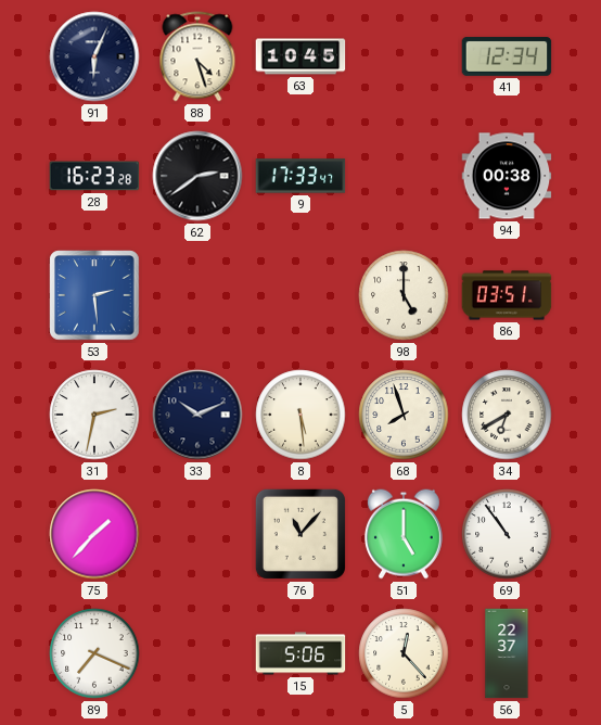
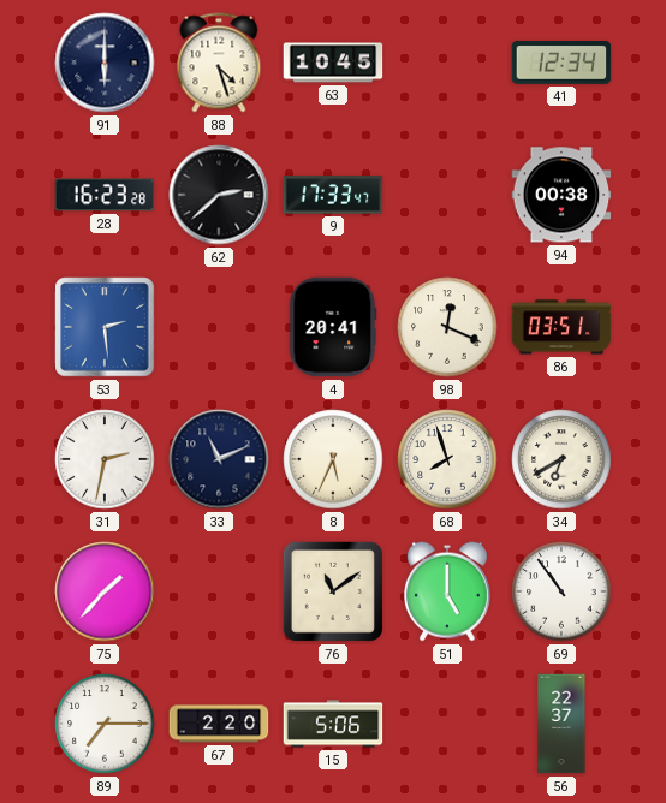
91: 6:04 -> 6:00
62: 2:39 -> 2:38
4: none -> 20:41
98: 5:00 -> 12:19
33: 10:11 -> 11:11
8: 5:29 -> 5:34
76: 11:07 -> 11:09
89: 7:19 -> 7:15
67: none -> 2:20
5: 12:23 -> none
